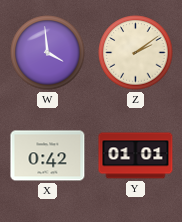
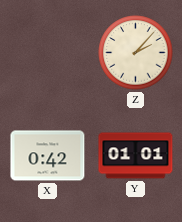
W: 3:59 -> none
Z: 2:09 -> 2:07
